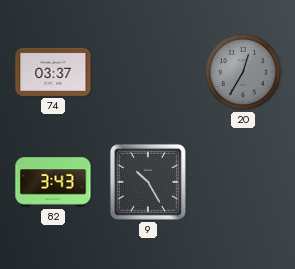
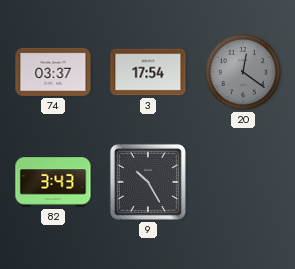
3: none -> 17:54
20: 12:35 -> 12:21
